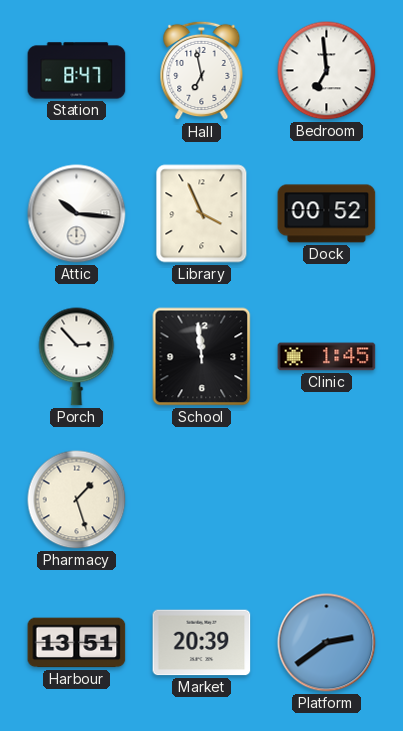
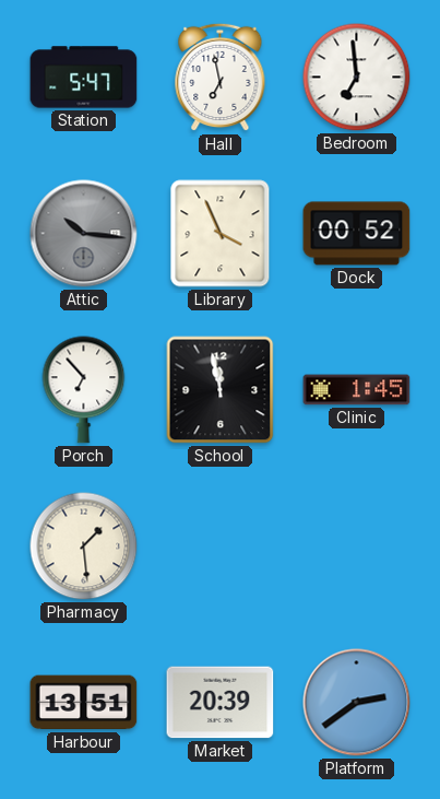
Station: 8:47 -> 5:47
Attic dial: white -> grey
Porch: 2:53 -> 6:53
School: 11:59 -> 11:58
Pharmacy: 1:27 -> 1:29
